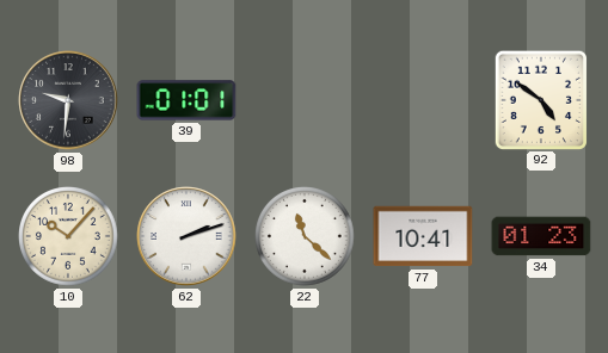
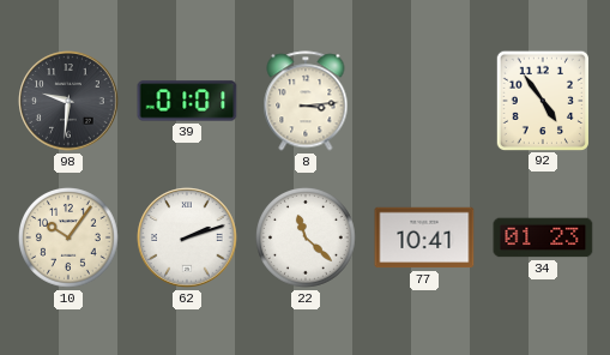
8: none -> 3:14
92: 4:51 -> 4:54
10: 10:07 -> 10:06
